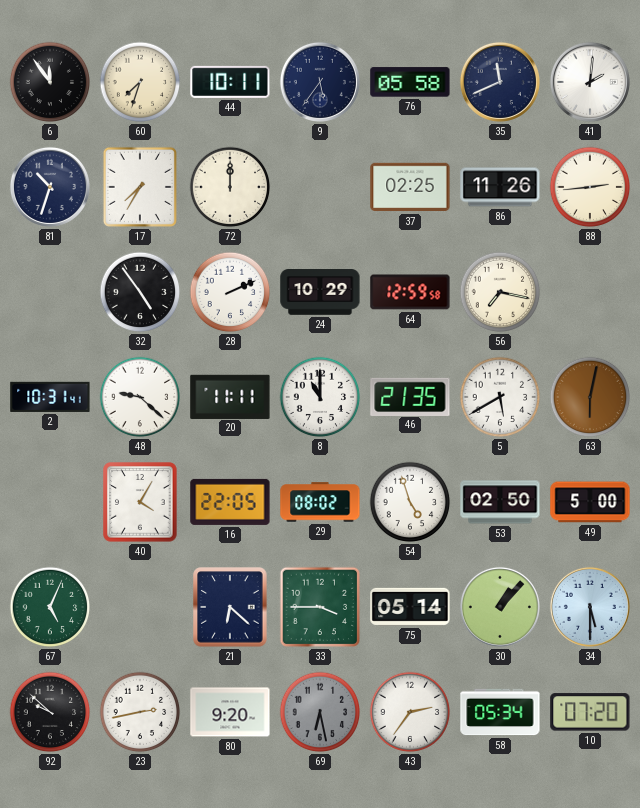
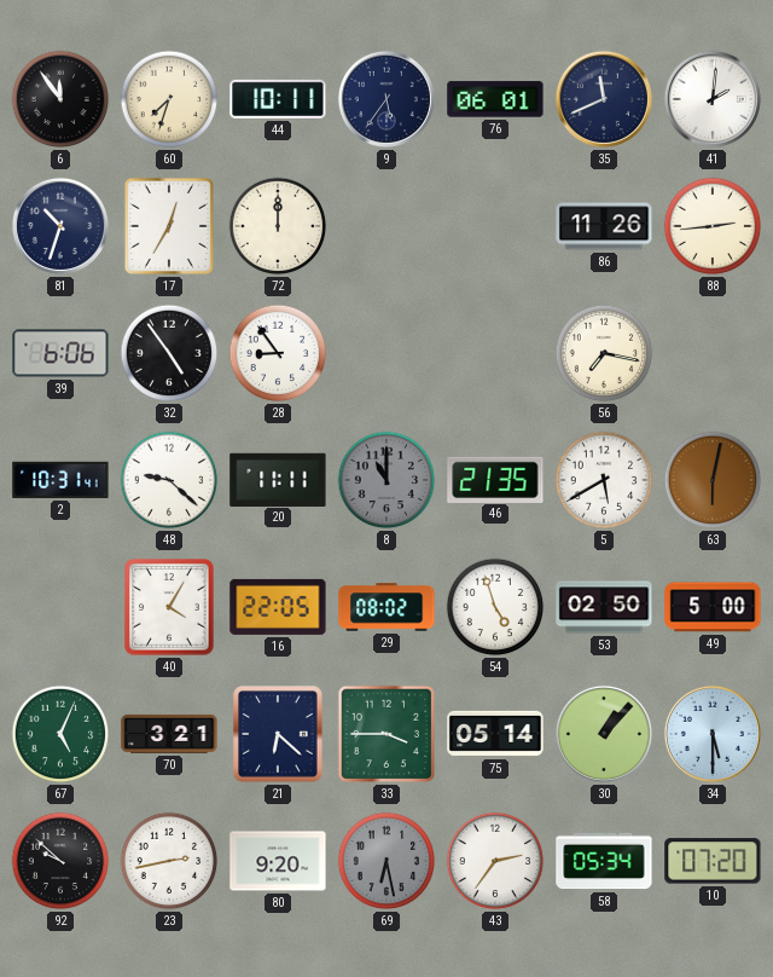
76: 05:58 -> 06:01
17: 7:35 -> 12:35
37: 02:25 -> none
39: none -> 6:06
28: 2:11 -> 8:54
24: 10:29 -> none
64: 12:59 -> none
8 dial: white -> grey
70: none -> 3:21
